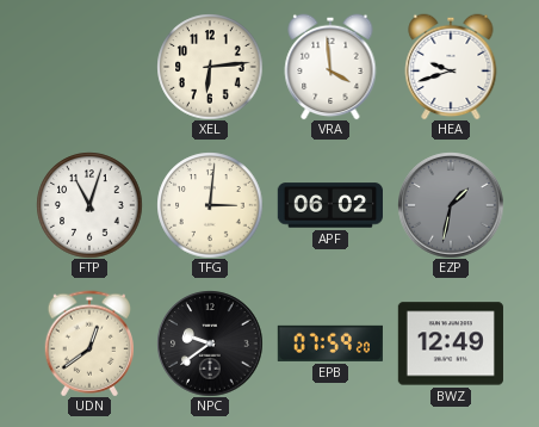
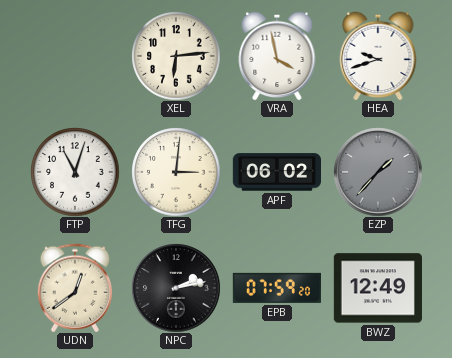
VRA: 3:59 -> 3:58
EZP: 1:32 -> 1:37
NPC: 9:39 -> 2:13
